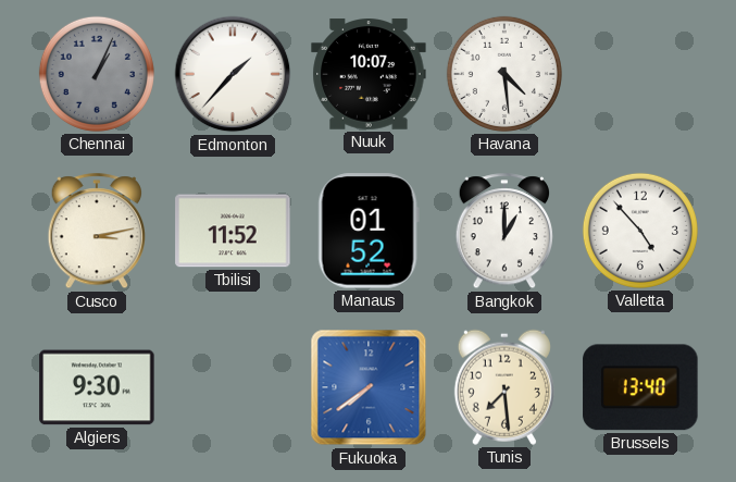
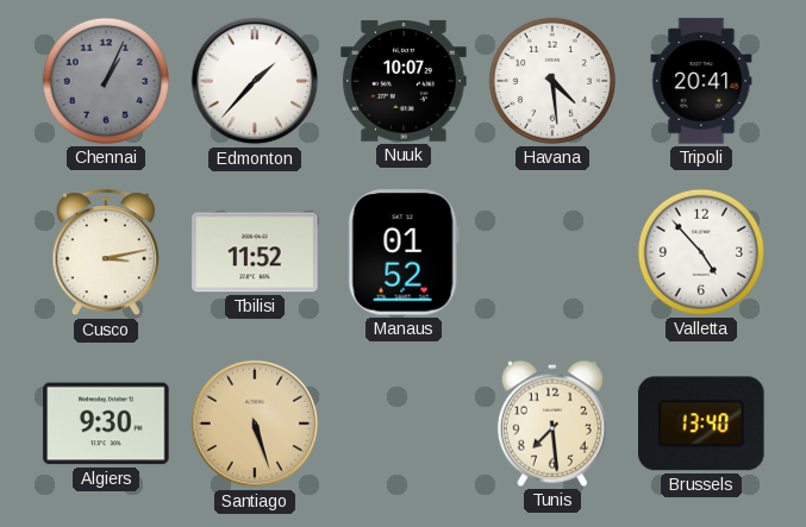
Tripoli: none -> 20:41
Bangkok: 1:00 -> none
Santiago: none -> 5:27
Fukuoka: 7:39 -> none
